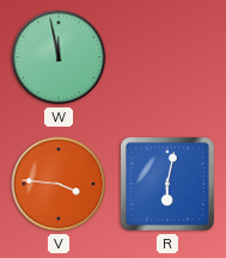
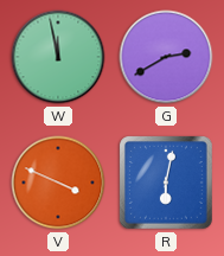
G: none -> 2:40
V: 3:46 -> 3:49
